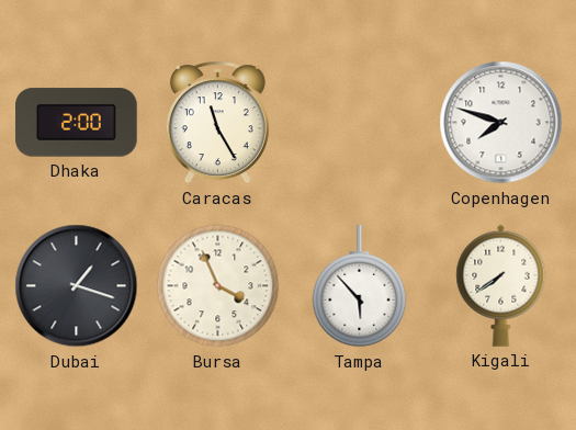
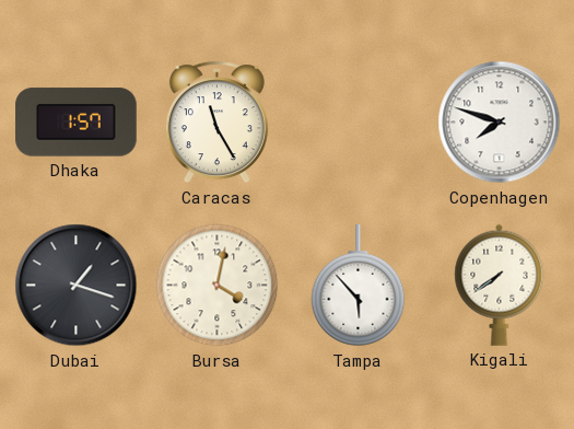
Dhaka: 2:00 -> 1:57
Bursa: 3:56 -> 4:02
